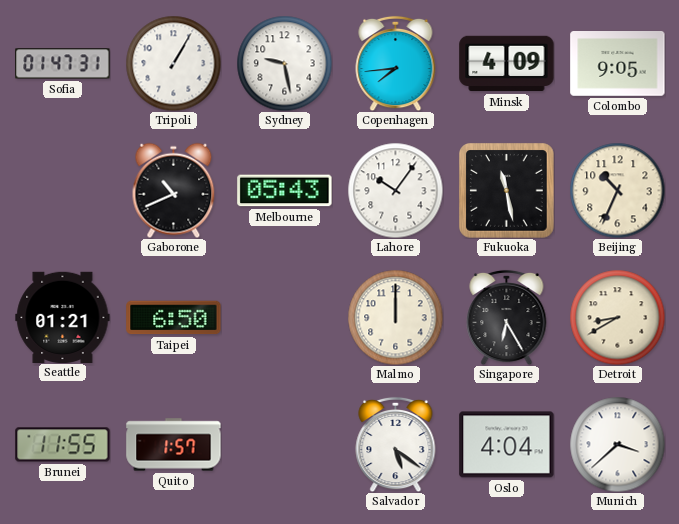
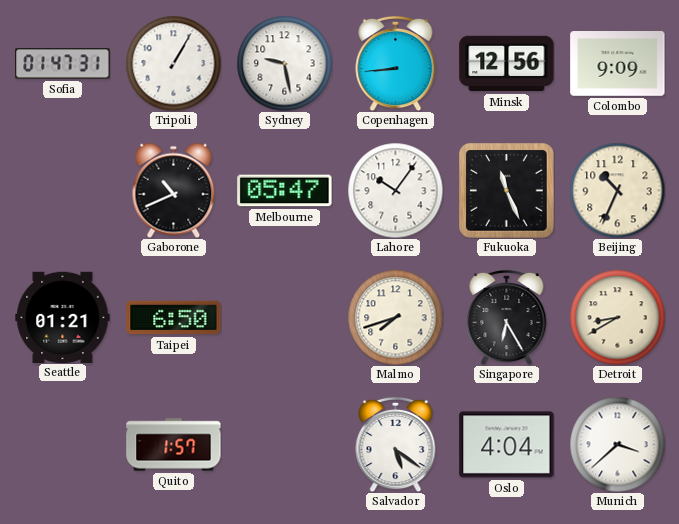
Copenhagen: 7:44 -> 8:44
Minsk: 4:09 -> 12:56
Colombo: 9:05 -> 9:09
Melbourne: 05:43 -> 05:47
Fukuoka: 11:28 -> 11:26
Malmo: 12:00 -> 7:42
Brunei: 11:55 -> none
